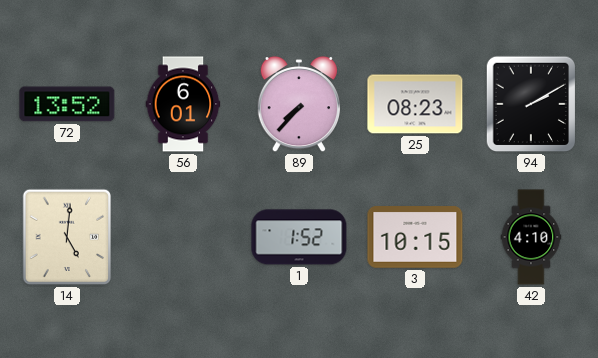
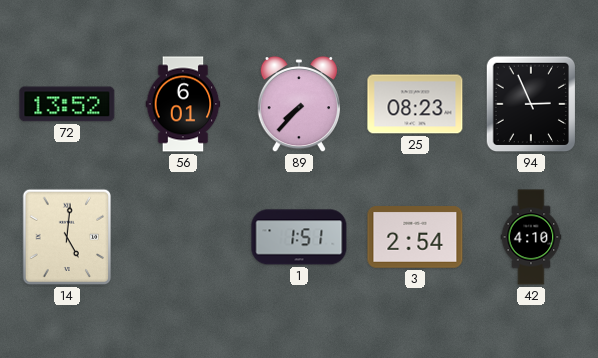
94: 2:10 -> 2:56
1: 1:52 -> 1:51
3: 10:15 -> 2:54
